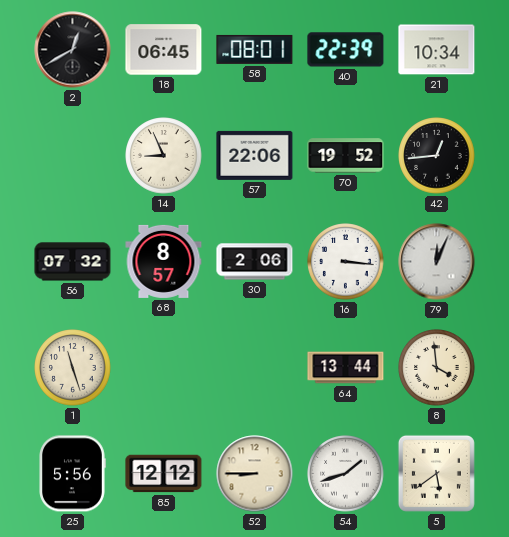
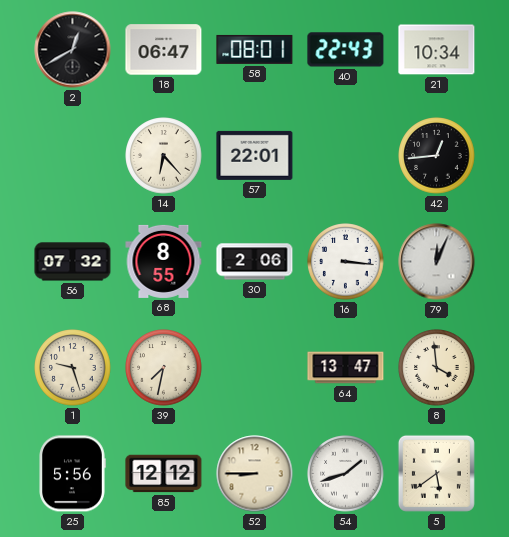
18: 06:45 -> 06:47
40: 22:39 -> 22:43
14: 8:56 -> 6:23
57: 22:06 -> 22:01
70: 19:52 -> none
68: 8:57 -> 8:55
1: 11:27 -> 9:27
39: none -> 7:32
64: 13:44 -> 13:47
